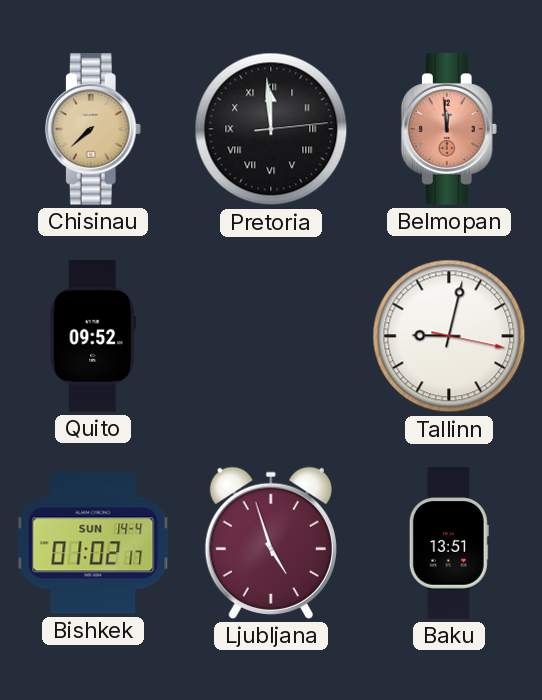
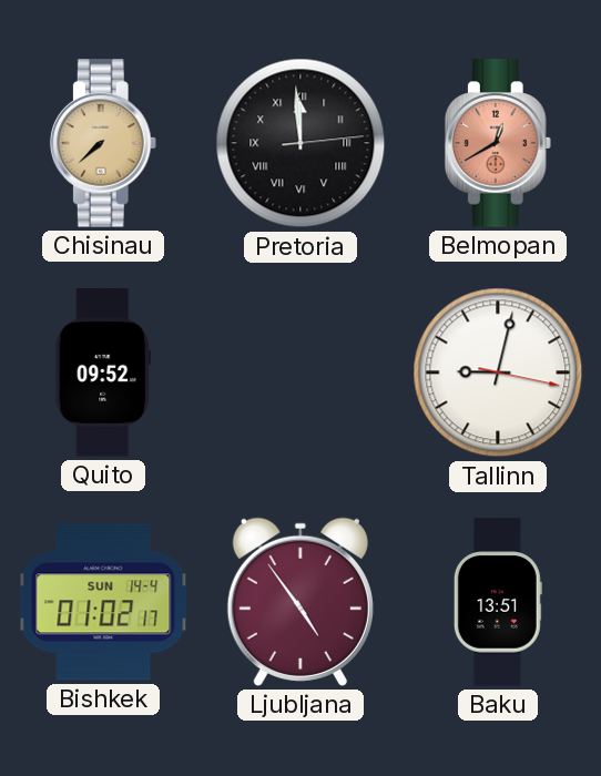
Belmopan: 11:59 -> 12:40
Ljubljana: 4:57 -> 4:54
